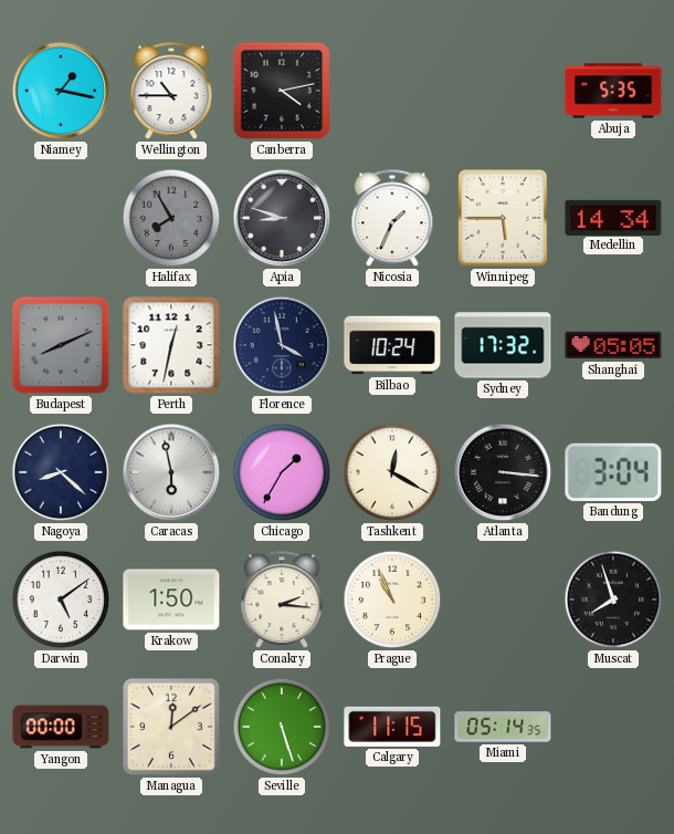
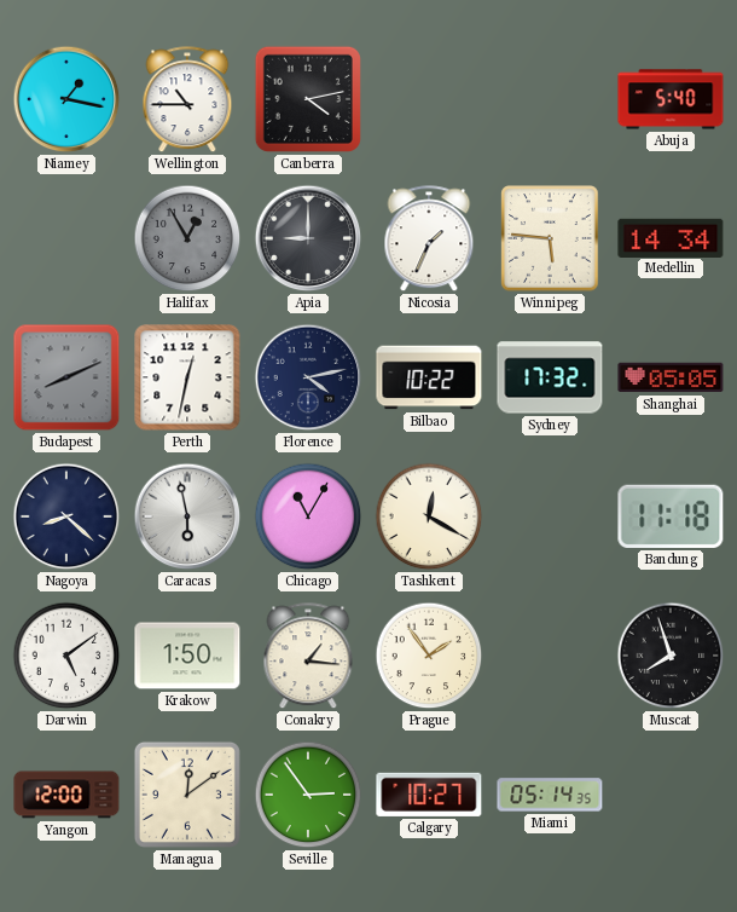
Abuja: 5:35 -> 5:40
Halifax: 7:55 -> 12:55
Apia: 8:48 -> 9:00
Winnipeg: 5:45 -> 5:46
Florence: 3:58 -> 4:13
Bilbao: 10:24 -> 10:22
Chicago: 1:35 -> 11:05
Atlanta: 3:16 -> none
Bandung: 3:04 -> 11:18
Conakry: 2:16 -> 1:16
Prague: 10:56 -> 1:54
Yangon: 00:00 -> 12:00
Seville: 5:27 -> 2:54
Calgary: 11:15 -> 10:27
